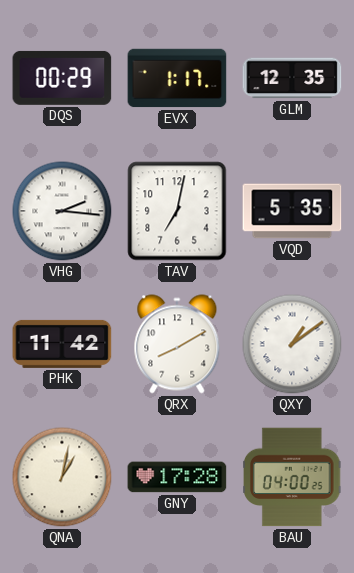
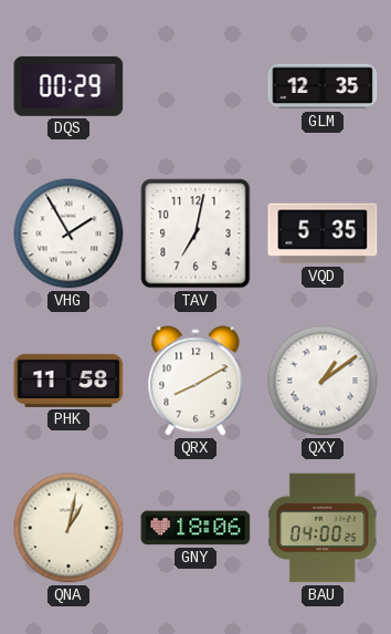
EVX: 1:17 -> none
VHG: 2:16 -> 1:55
PHK: 11:42 -> 11:58
GNY: 17:28 -> 18:06
